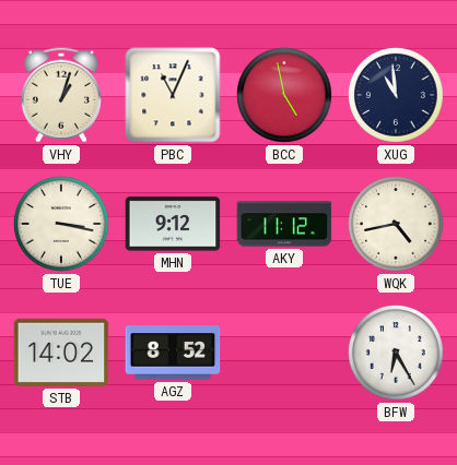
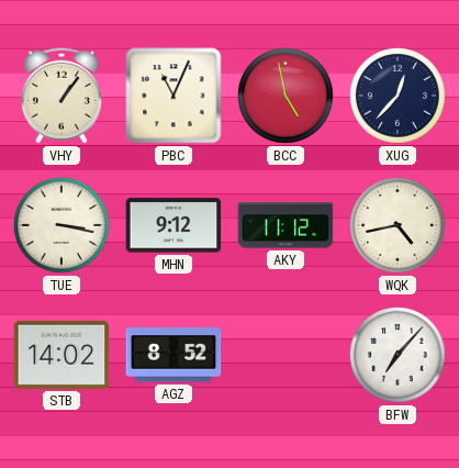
VHY: 1:03 -> 1:06
XUG: 10:59 -> 12:37
BFW: 6:25 -> 7:07
